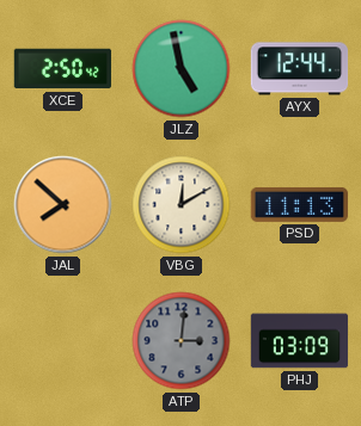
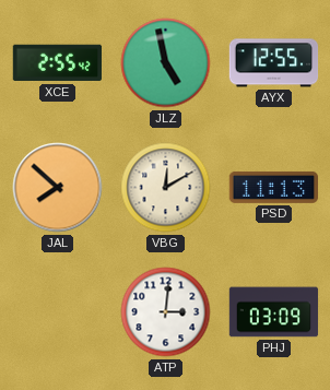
XCE: 2:50 -> 2:55
AYX: 12:44 -> 12:55
ATP dial: grey -> white
